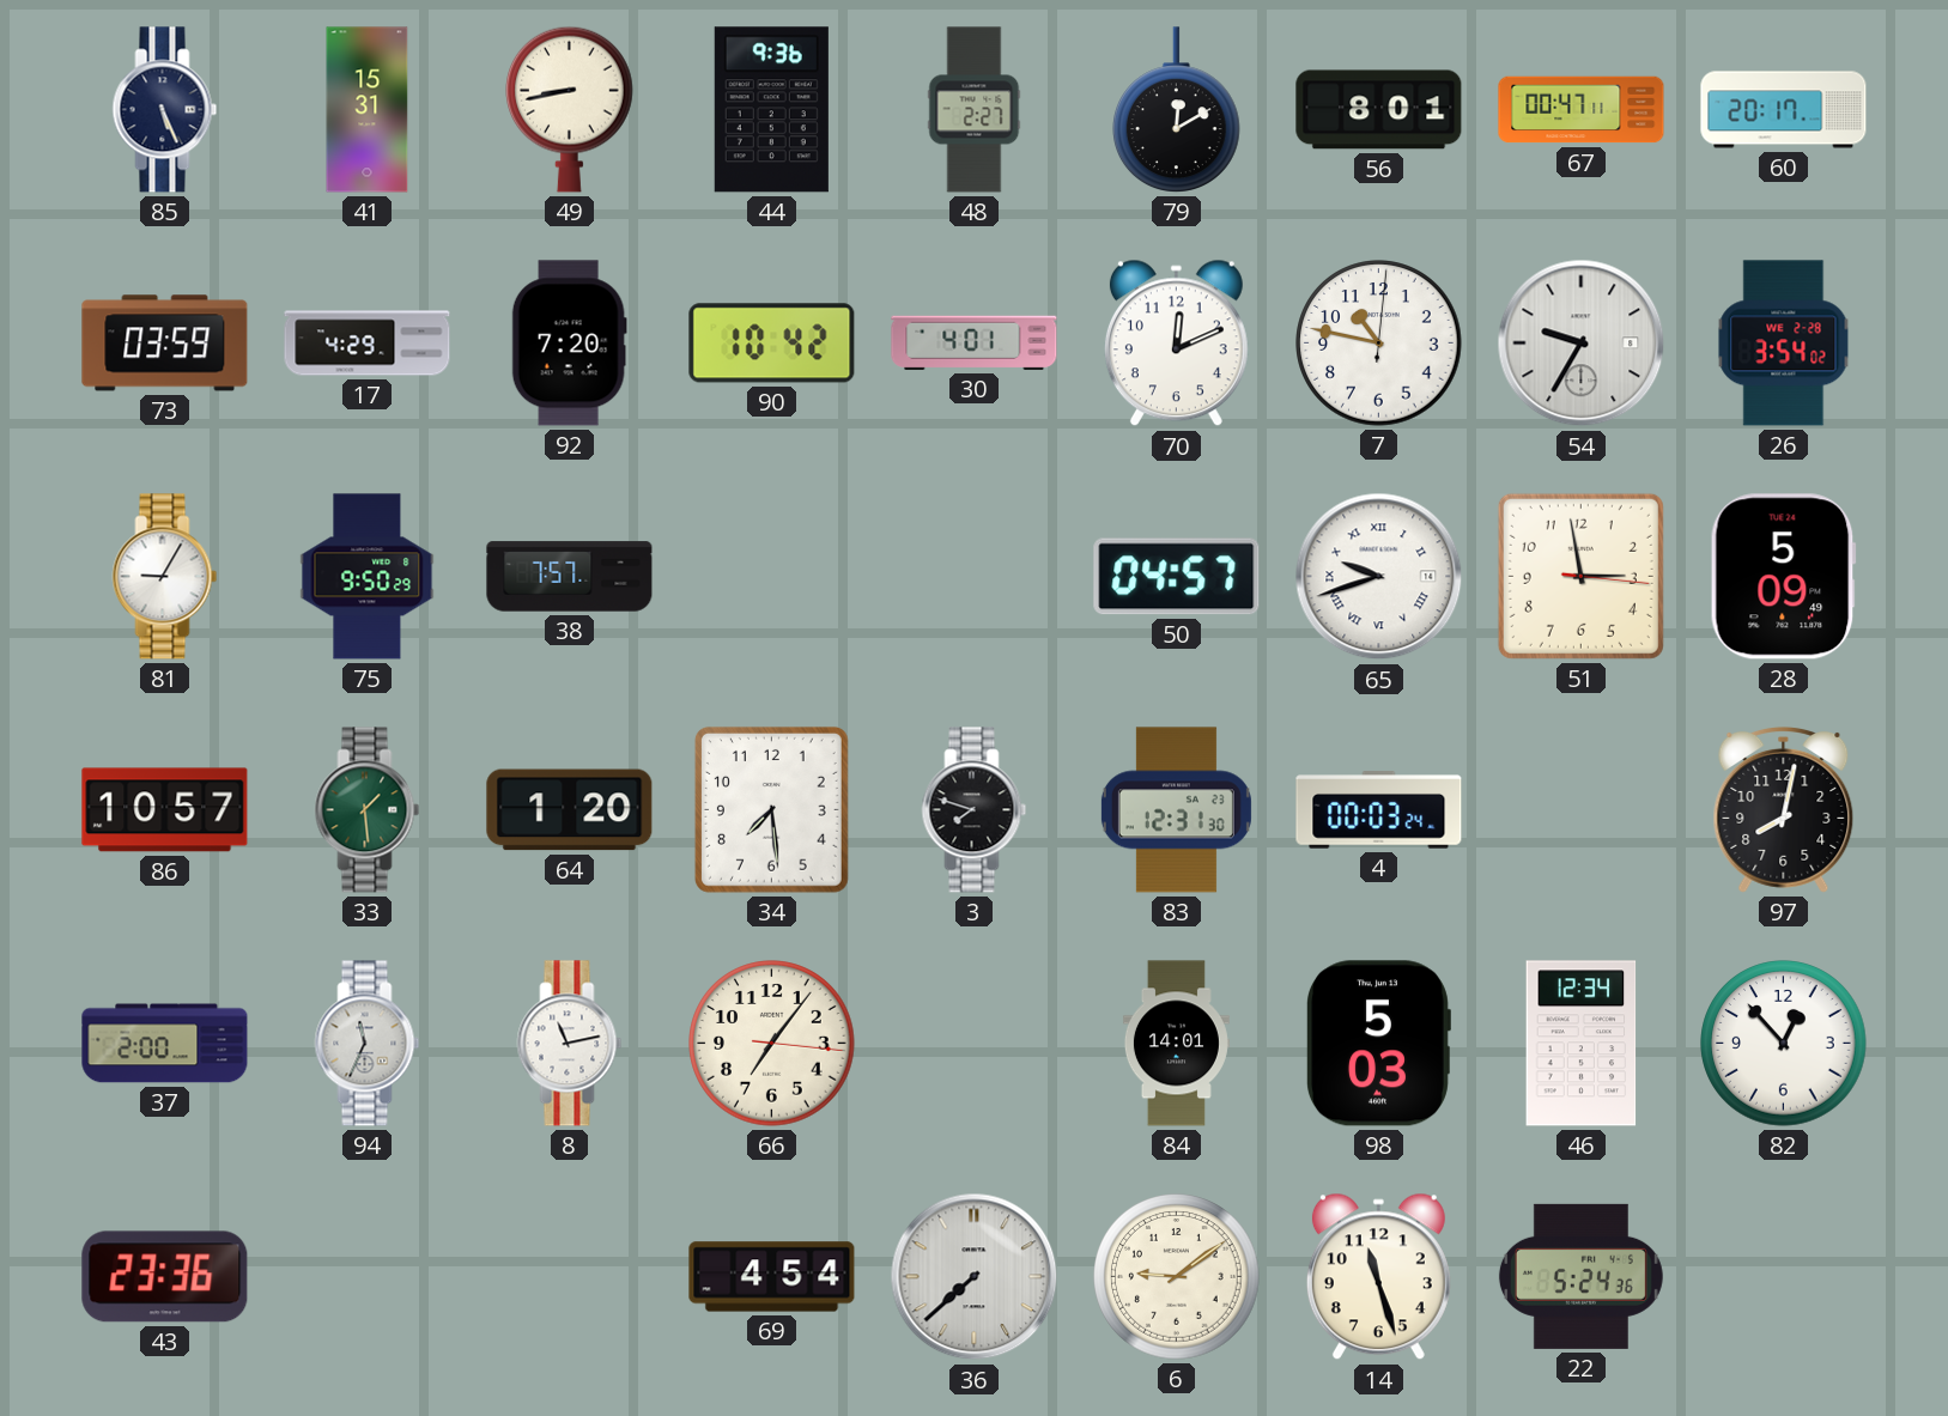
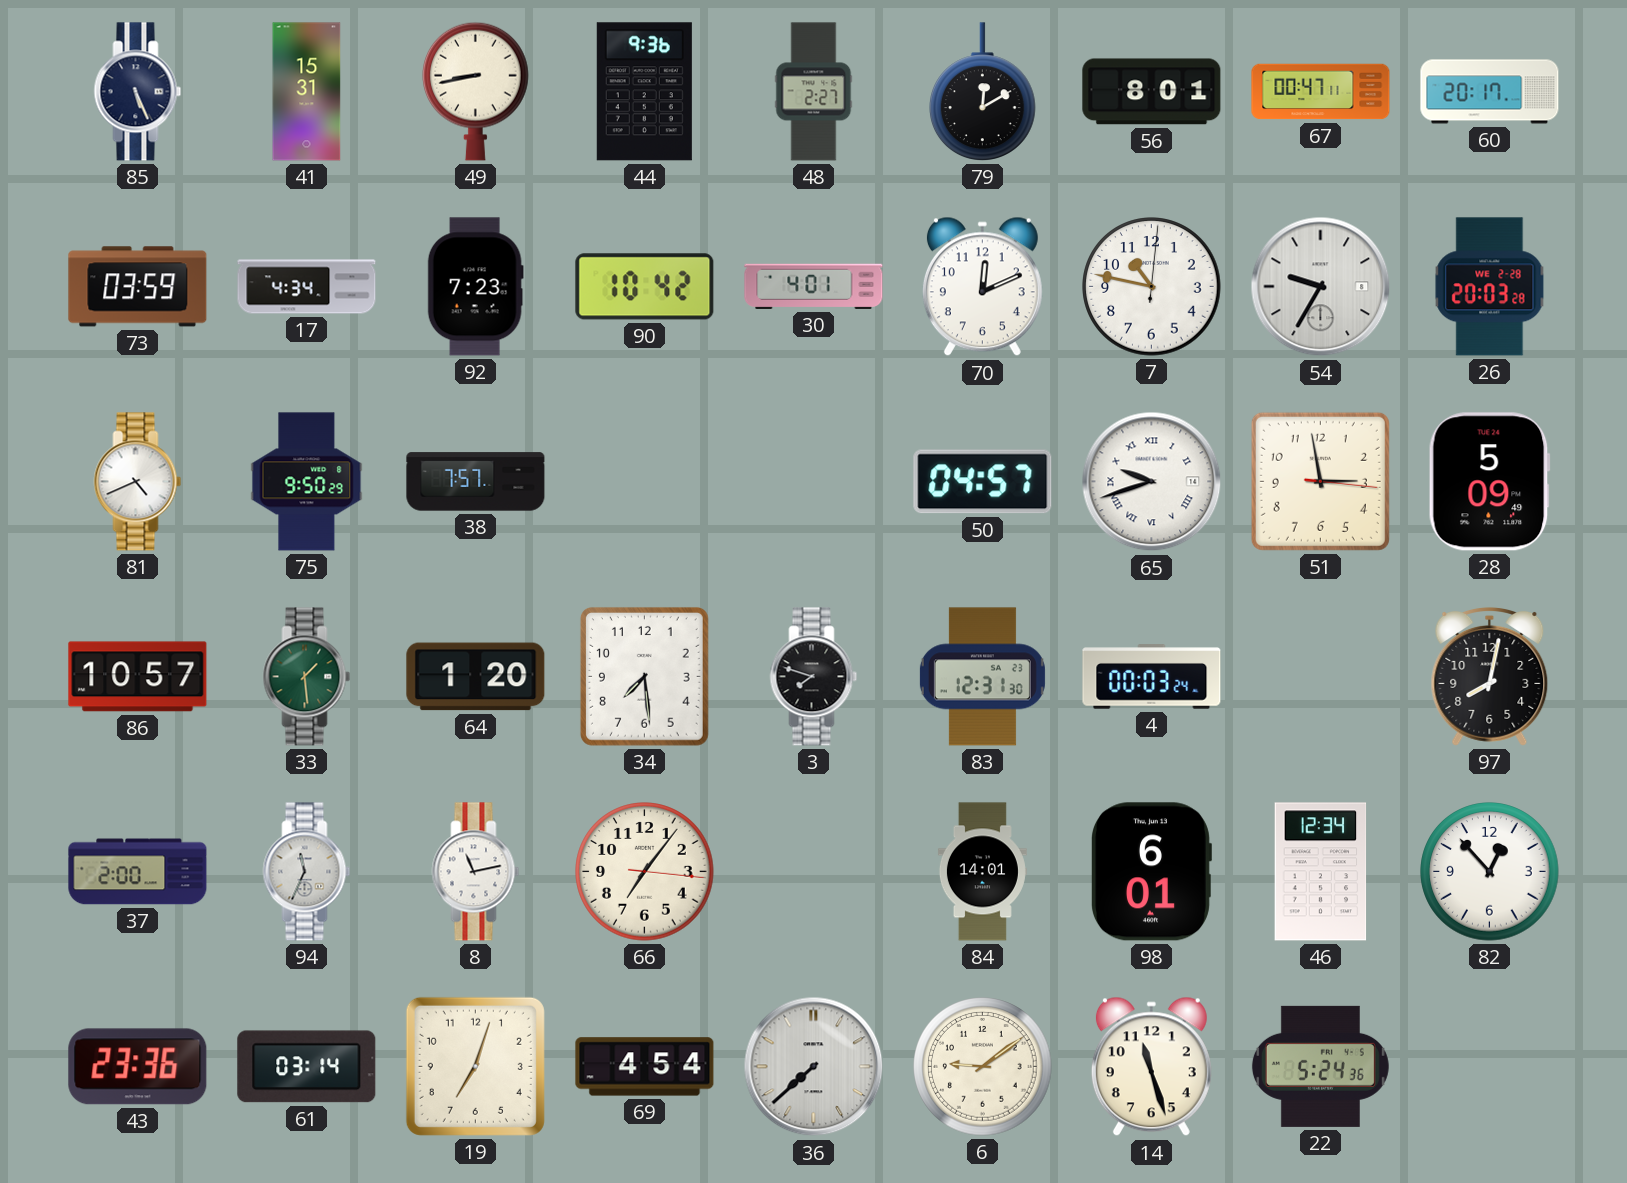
17: 4:29 -> 4:34
92: 7:20 -> 7:23
26: 3:54 -> 20:03
81: 9:05 -> 4:41
98: 5:03 -> 6:01
61: none -> 03:14
19: none -> 7:03
